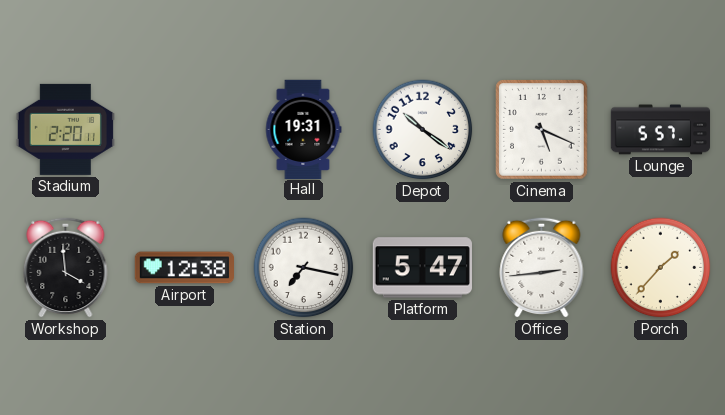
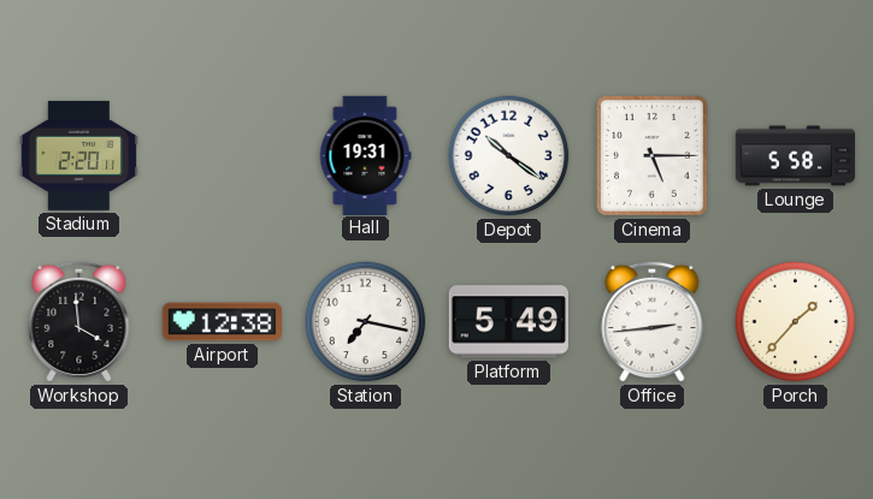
Cinema: 5:19 -> 5:15
Lounge: 5:57 -> 5:58
Platform: 5:47 -> 5:49
